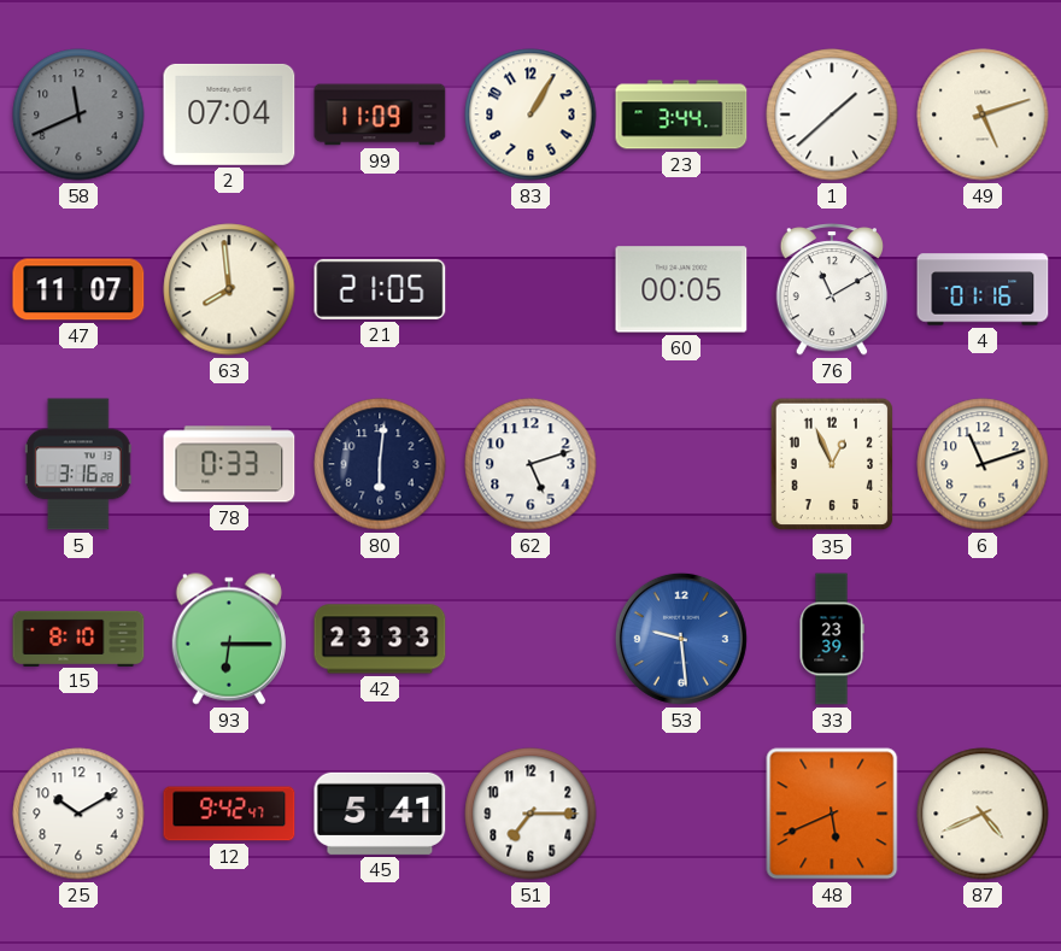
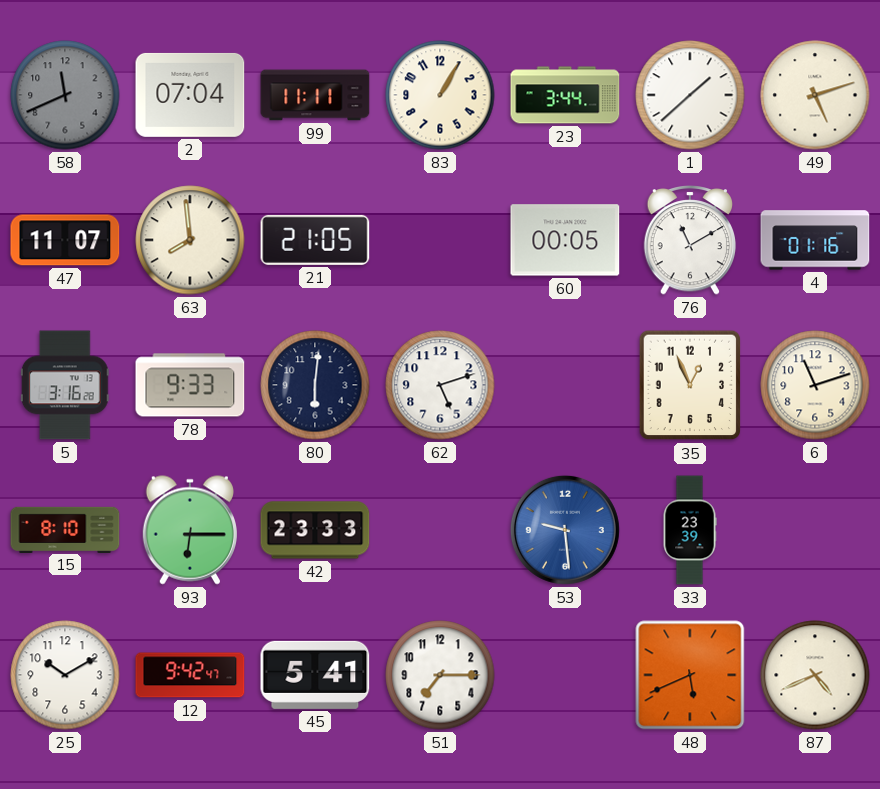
99: 11:09 -> 11:11
78: 0:33 -> 9:33
